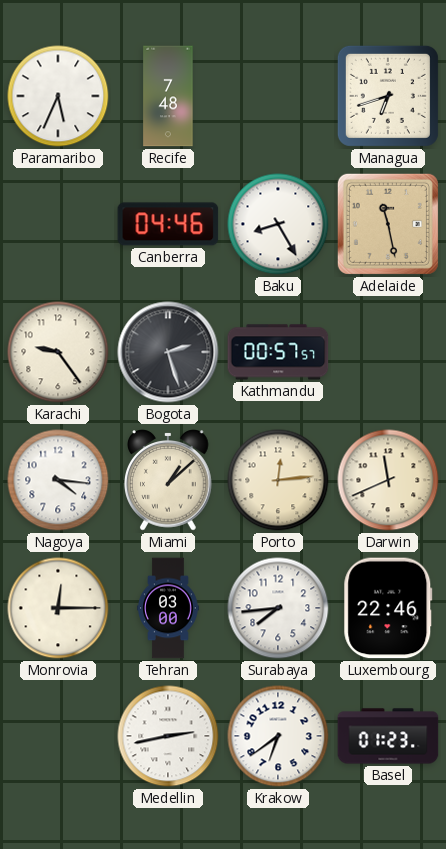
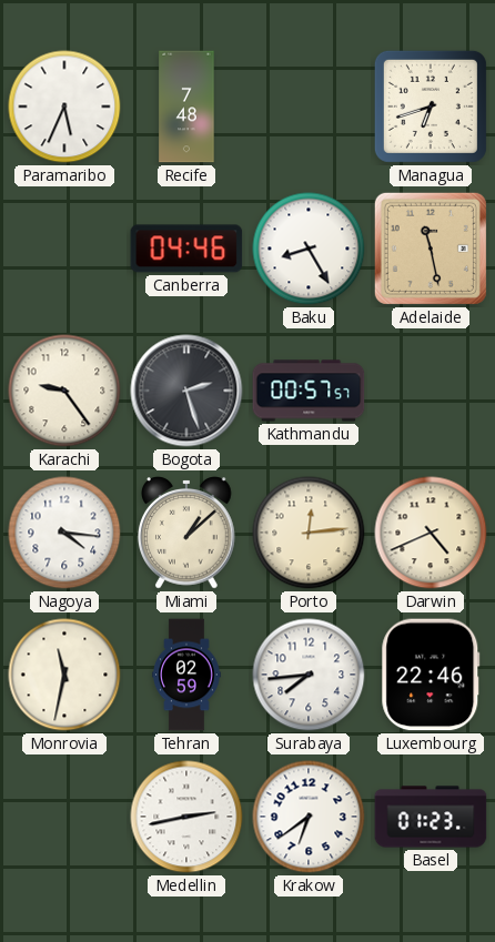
Darwin: 11:41 -> 4:41
Monrovia: 12:15 -> 11:32
Tehran: 03:00 -> 02:59
